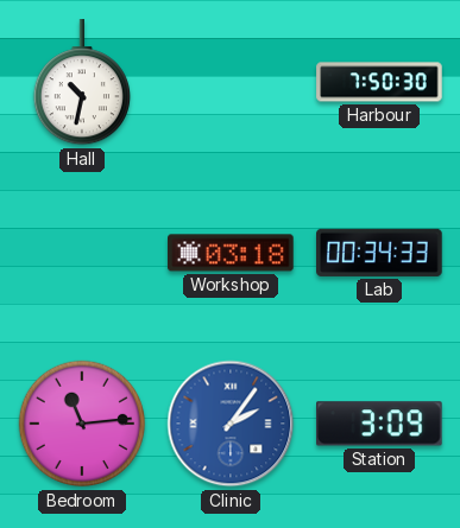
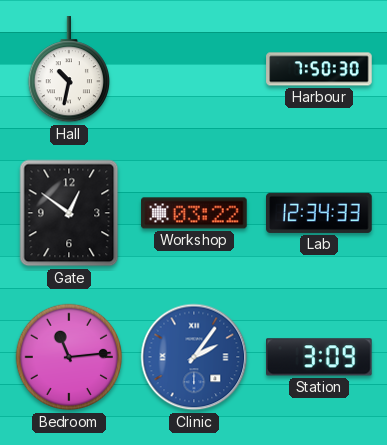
Gate: none -> 12:51
Workshop: 03:18 -> 03:22
Lab: 00:34 -> 12:34
